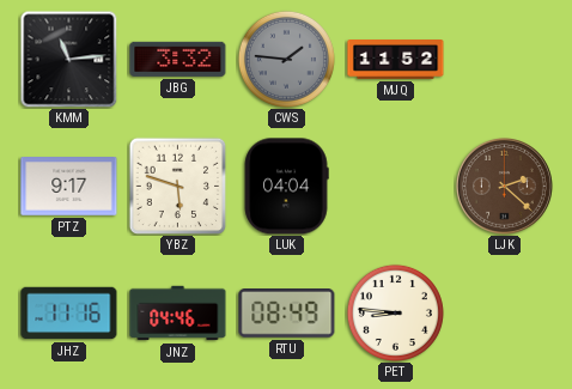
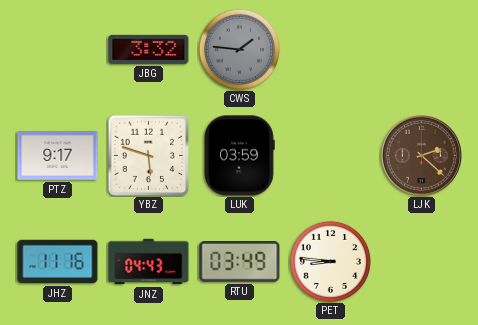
KMM: 11:14 -> none
MJQ: 11:52 -> none
LUK: 04:04 -> 03:59
JNZ: 04:46 -> 04:43
RTU: 08:49 -> 03:49
